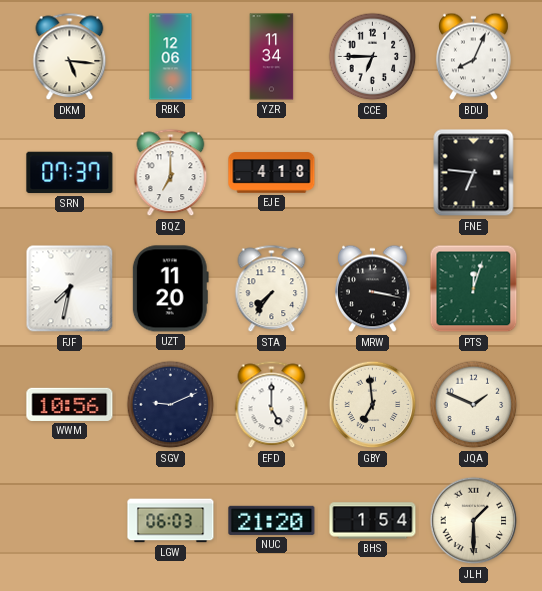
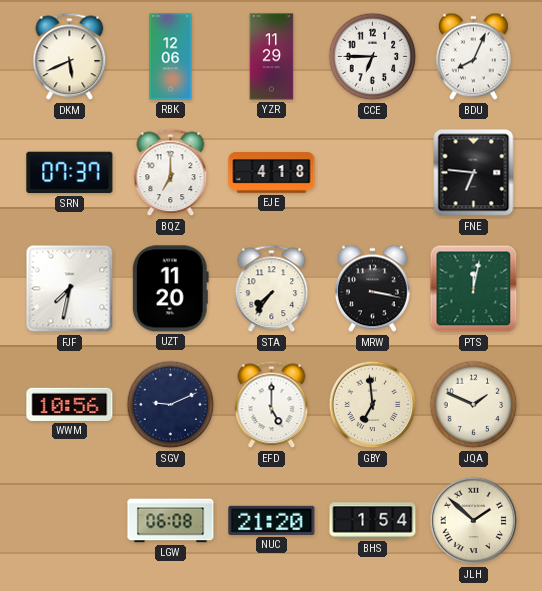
DKM: 5:16 -> 5:41
YZR: 11:34 -> 11:29
PTS: 12:03 -> 12:02
LGW: 06:03 -> 06:08
JLH: 1:30 -> 1:52
